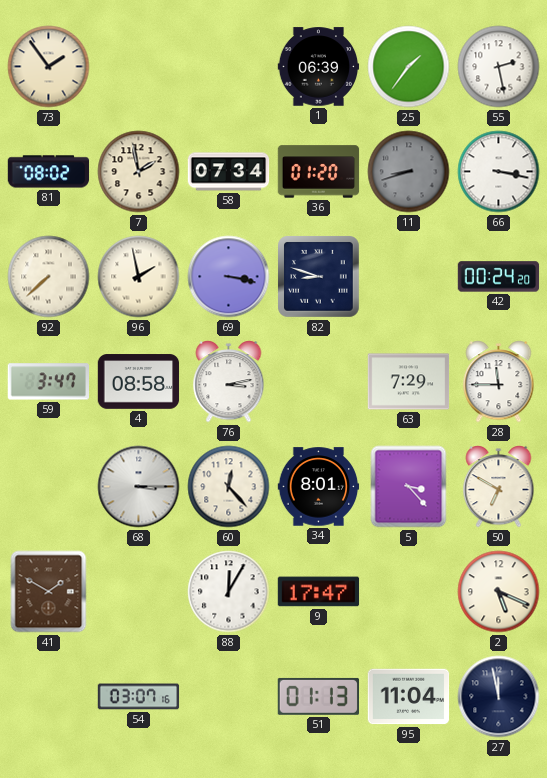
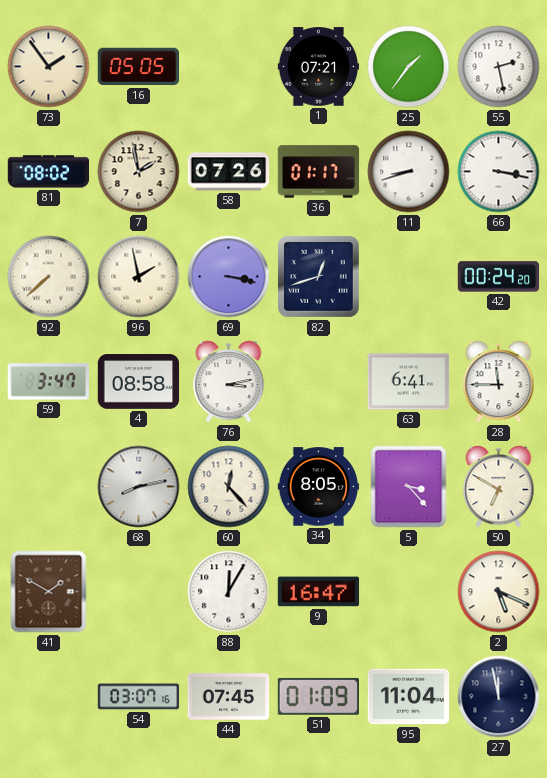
16: none -> 05:05
1: 06:39 -> 07:21
58: 07:34 -> 07:26
36: 01:20 -> 01:17
11 dial: grey -> white
82: 8:48 -> 12:42
63: 7:29 -> 6:41
68: 3:15 -> 8:13
34: 8:01 -> 8:05
9: 17:47 -> 16:47
44: none -> 07:45
51: 01:13 -> 01:09
